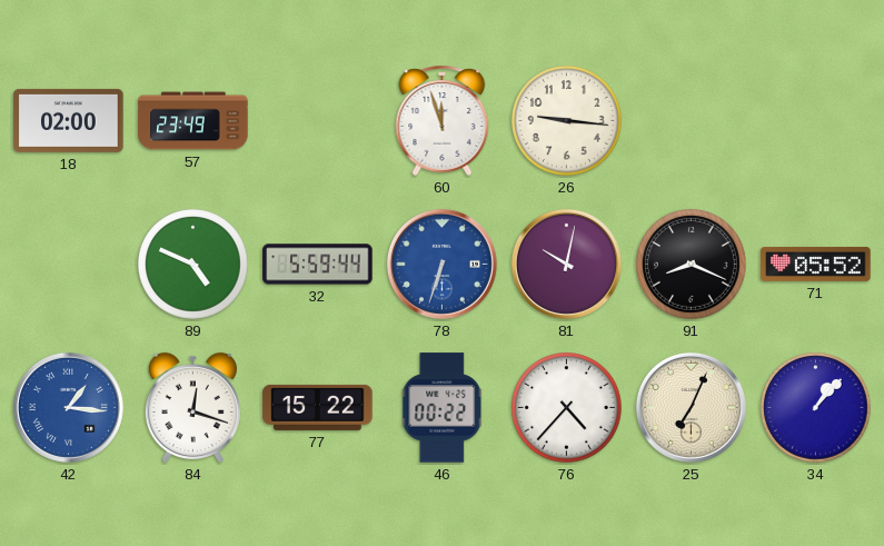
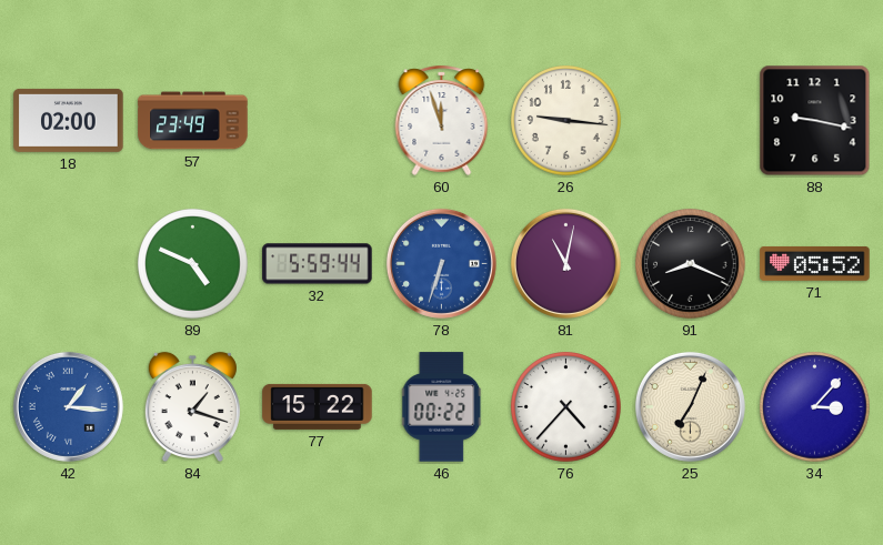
88: none -> 9:17
81: 10:02 -> 11:02
84: 12:18 -> 1:18
34: 1:07 -> 3:07
